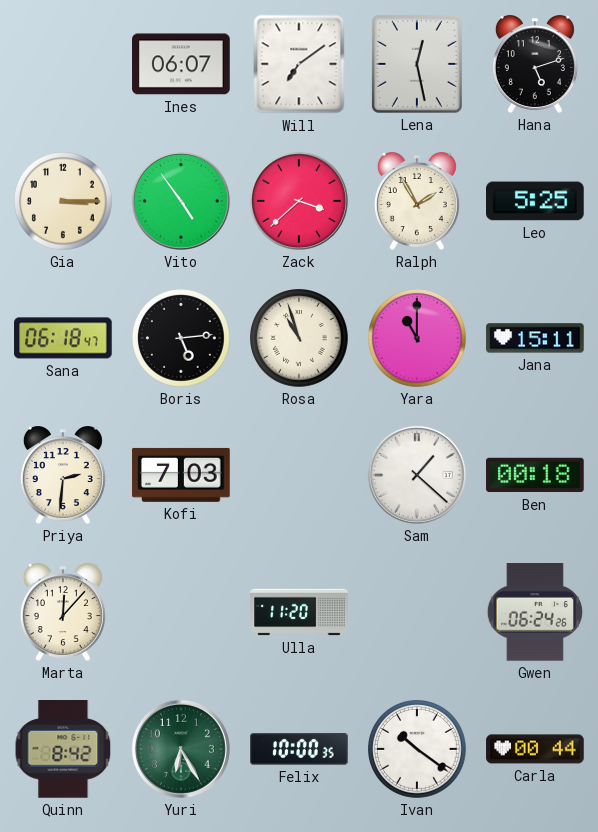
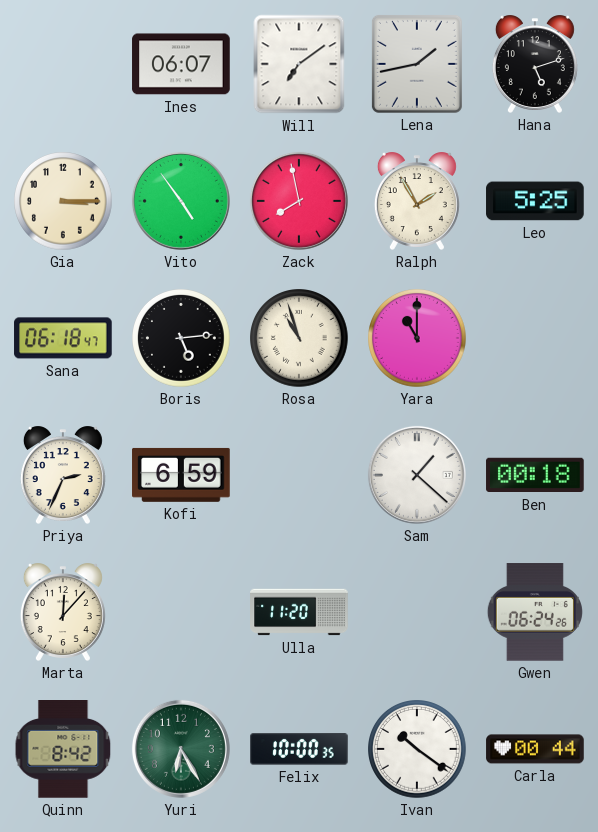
Lena: 12:28 -> 1:43
Zack: 3:38 -> 7:58
Jana: 15:11 -> none
Priya: 2:31 -> 2:34
Kofi: 7:03 -> 6:59
